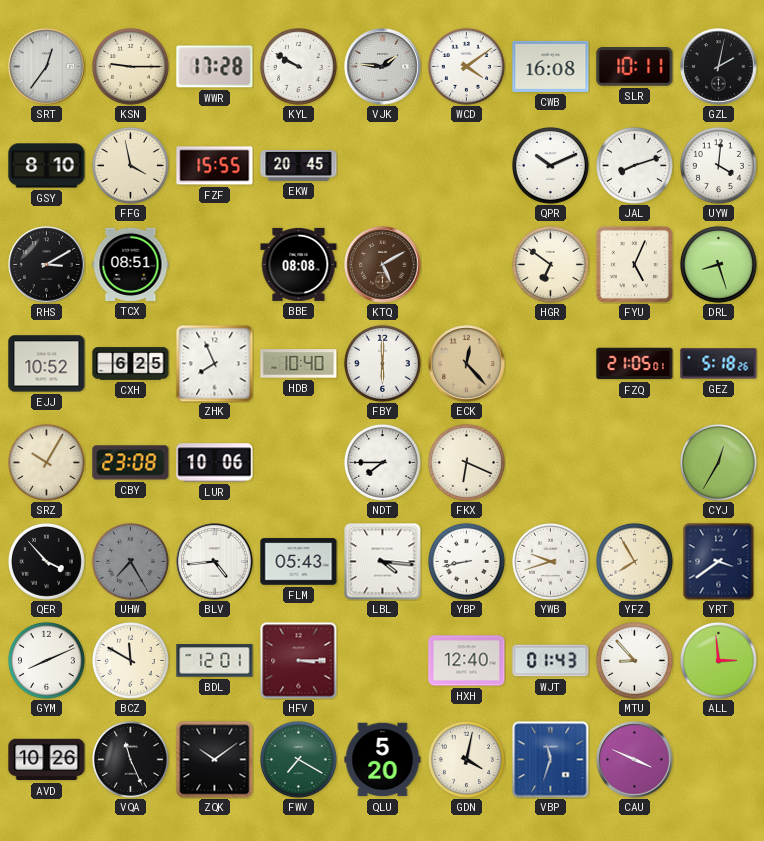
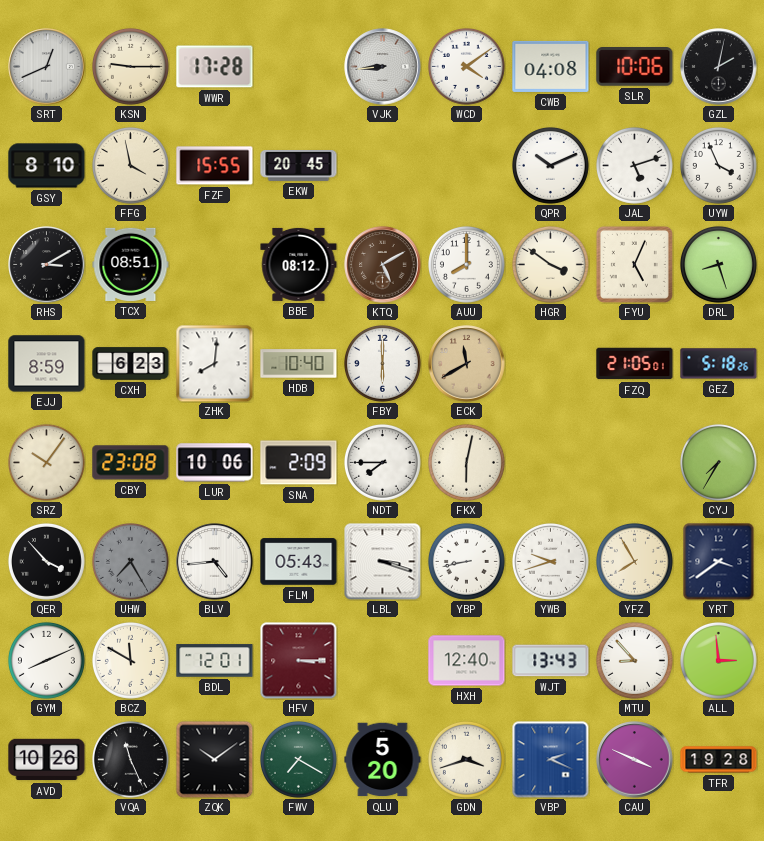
SRT: 12:36 -> 12:41
KYL: 9:50 -> none
VJK: 1:46 -> 8:44
CWB: 16:08 -> 04:08
SLR: 10:11 -> 10:06
JAL: 8:12 -> 5:12
UYW: 4:01 -> 3:56
BBE: 08:08 -> 08:12
AUU: none -> 8:00
HGR: 6:51 -> 3:51
EJJ: 10:52 -> 8:59
CXH: 6:25 -> 6:23
ZHK: 7:56 -> 8:01
ECK: 12:23 -> 11:40
SRZ: 10:05 -> 10:06
SNA: none -> 2:09
FKX: 6:19 -> 6:02
CYJ: 12:35 -> 7:35
LBL: 4:16 -> 3:18
WJT: 01:43 -> 13:43
GDN: 4:02 -> 3:42
VBP: 11:33 -> 2:19
TFR: none -> 19:28
